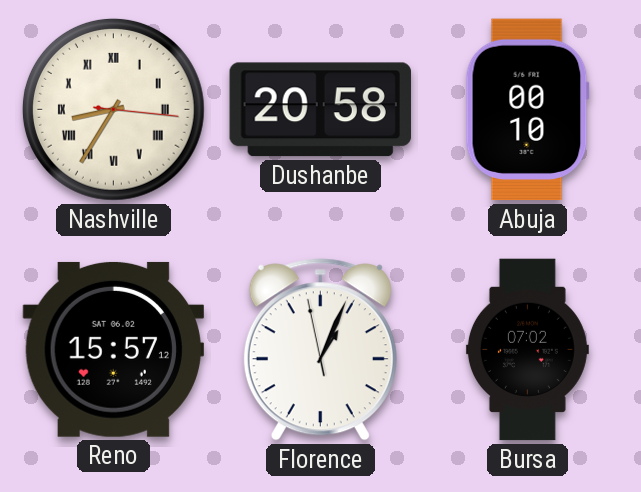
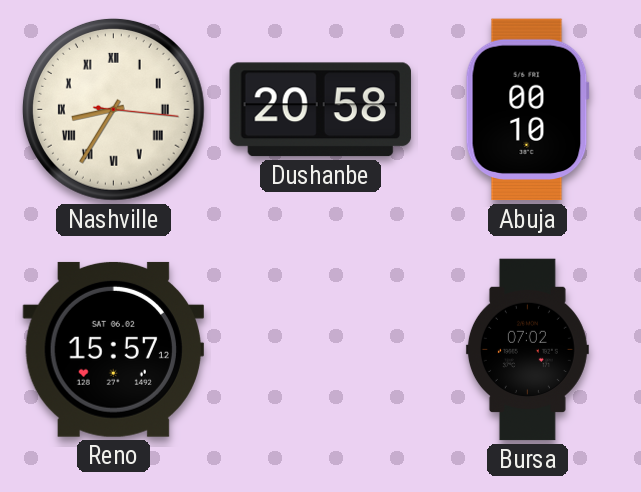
Florence: 1:03 -> none
